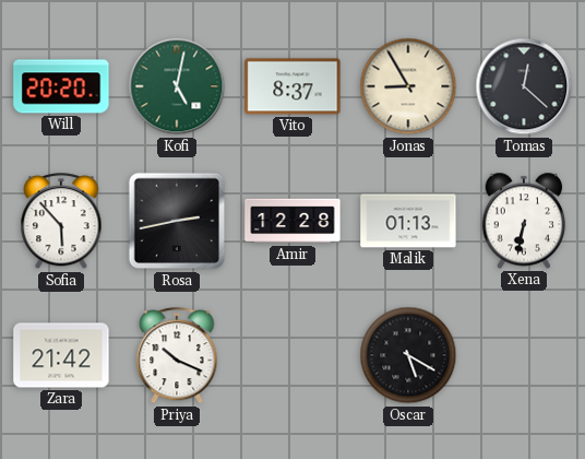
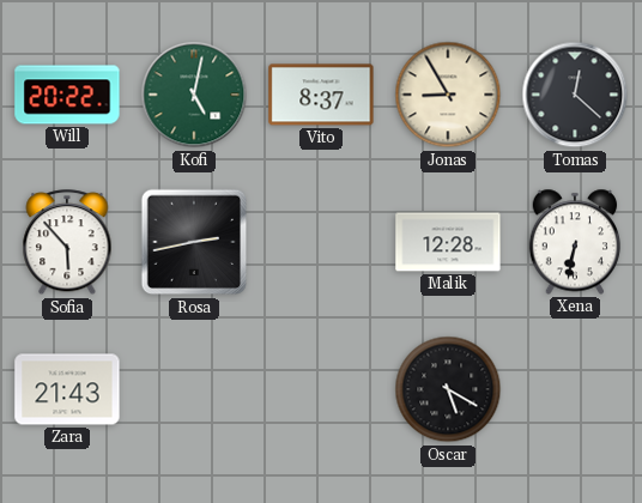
Will: 20:20 -> 20:22
Amir: 12:28 -> none
Malik: 01:13 -> 12:28
Zara: 21:42 -> 21:43
Priya: 10:19 -> none
